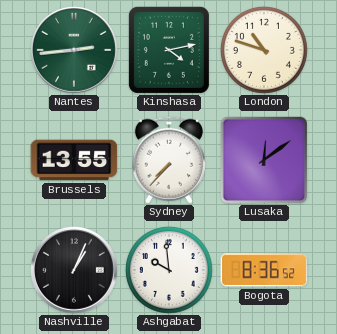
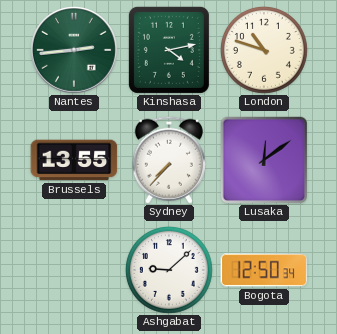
Nashville: 1:04 -> none
Ashgabat: 9:59 -> 9:08
Bogota: 8:36 -> 12:50
